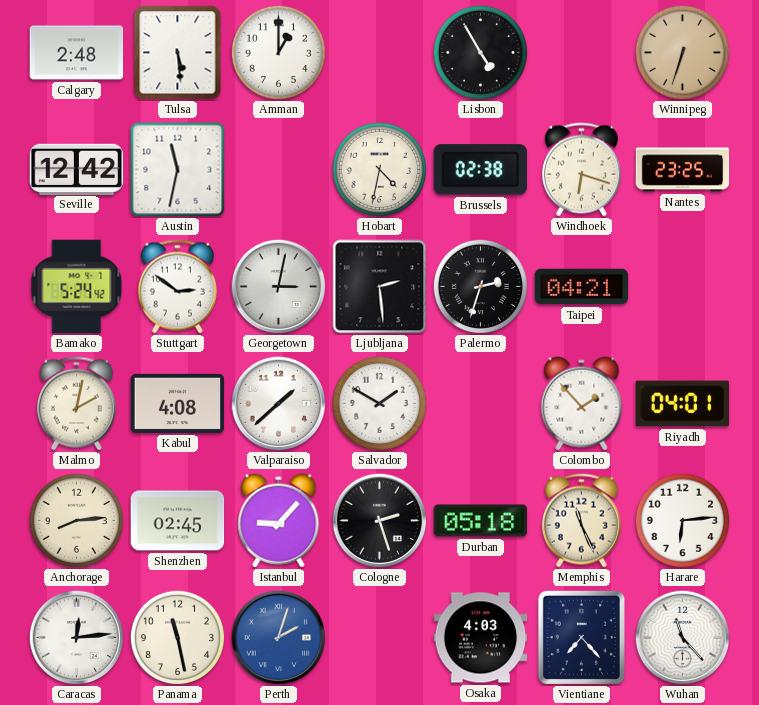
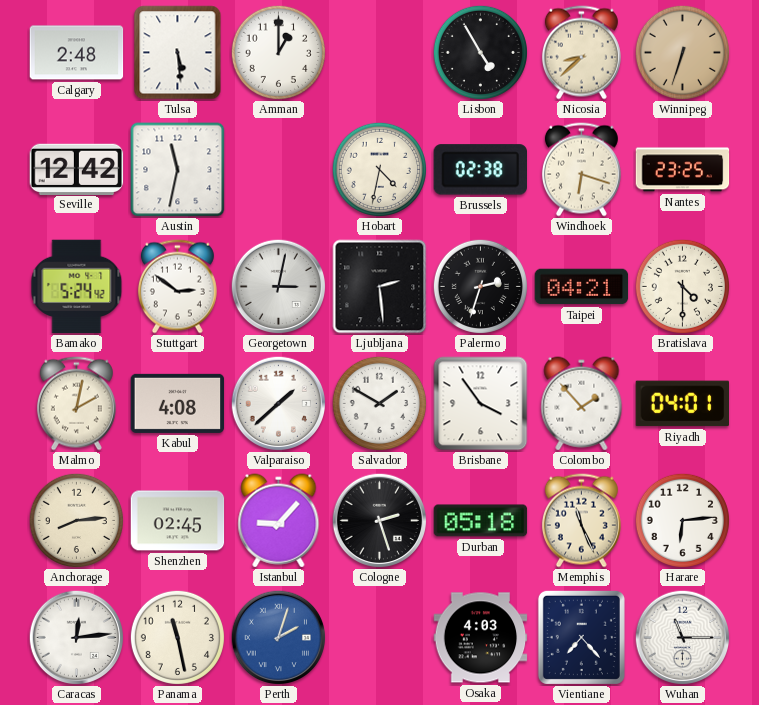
Nicosia: none -> 8:38
Bratislava: none -> 4:30
Brisbane: none -> 3:54
Wuhan: 11:23 -> 11:15
